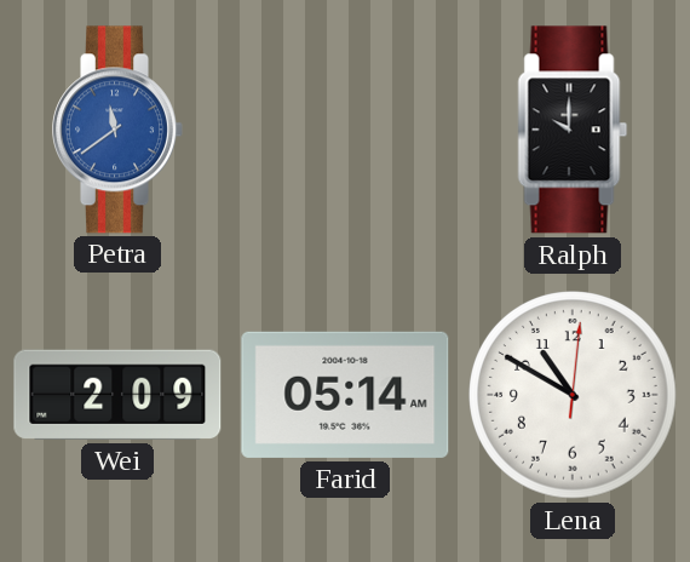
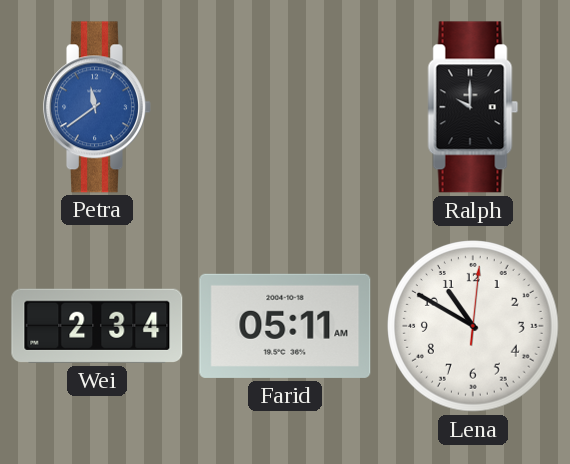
Wei: 2:09 -> 2:34
Farid: 05:14 -> 05:11
